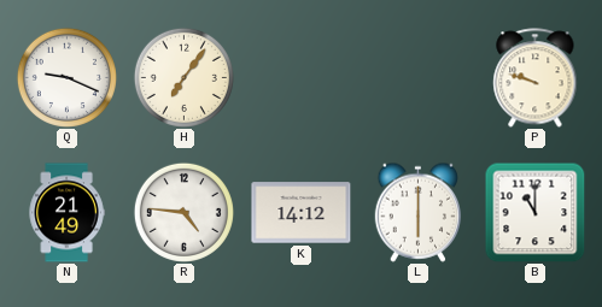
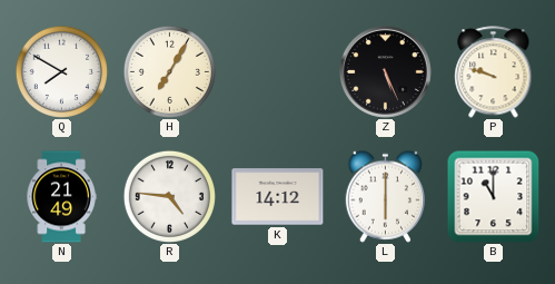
Q: 9:19 -> 7:50
H: 7:06 -> 7:05
Z: none -> 5:26
